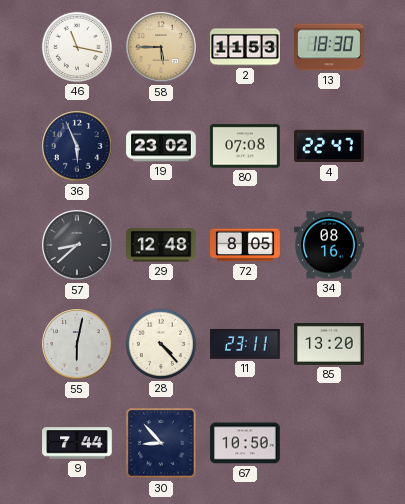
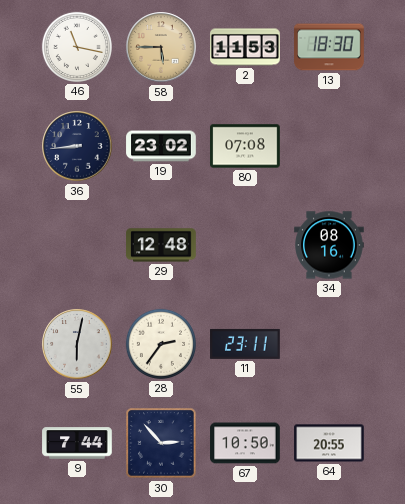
36: 5:56 -> 8:44
4: 22:47 -> none
57: 8:38 -> none
72: 8:05 -> none
28: 4:23 -> 2:36
85: 13:20 -> none
30: 8:53 -> 2:53
64: none -> 20:55
